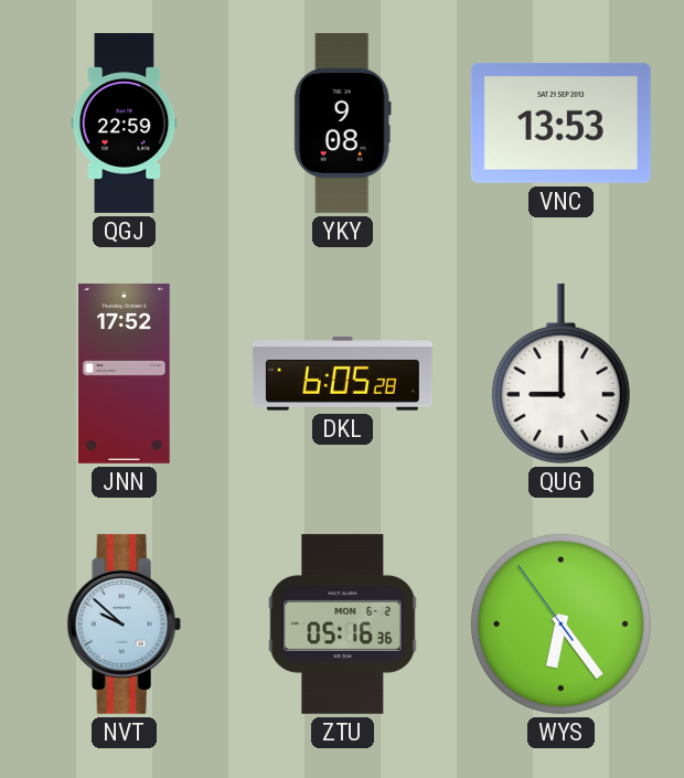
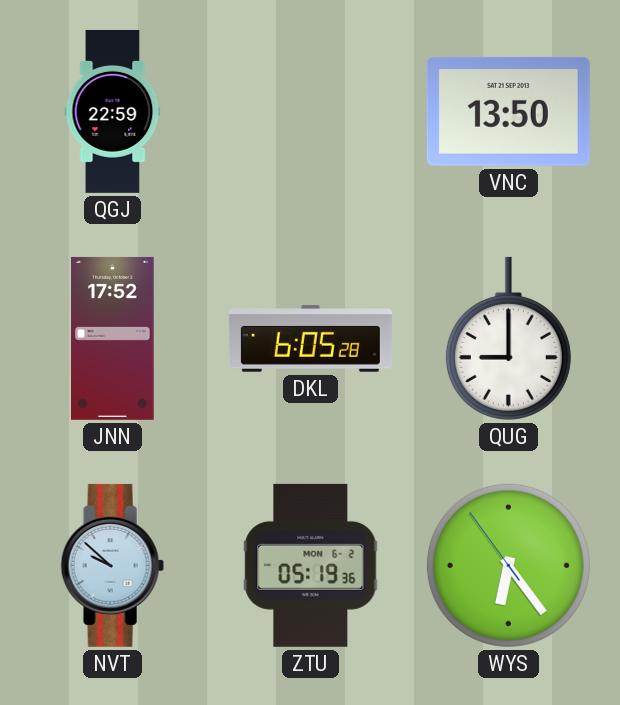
YKY: 9:08 -> none
VNC: 13:53 -> 13:50
ZTU: 05:16 -> 05:19
